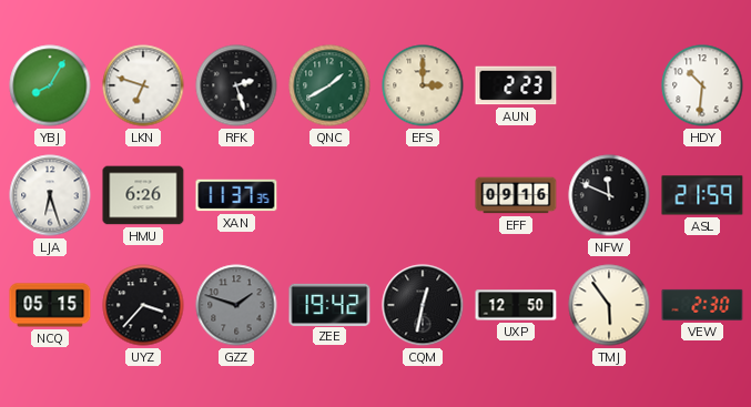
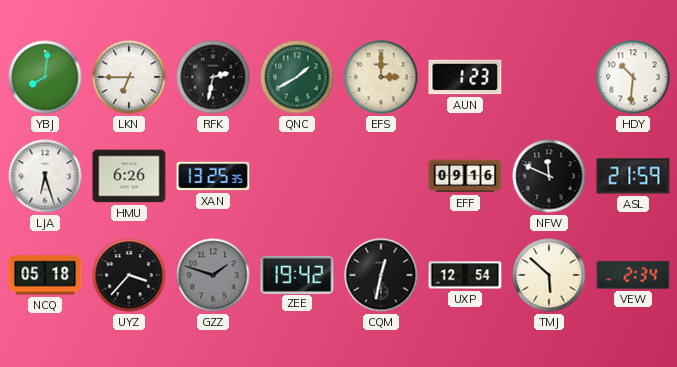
YBJ: 8:05 -> 8:01
LKN: 6:48 -> 6:45
RFK: 2:27 -> 2:32
AUN: 2:23 -> 1:23
XAN: 11:37 -> 13:25
NCQ: 05:15 -> 05:18
UXP: 12:50 -> 12:54
TMJ: 5:54 -> 5:52
VEW: 2:30 -> 2:34
